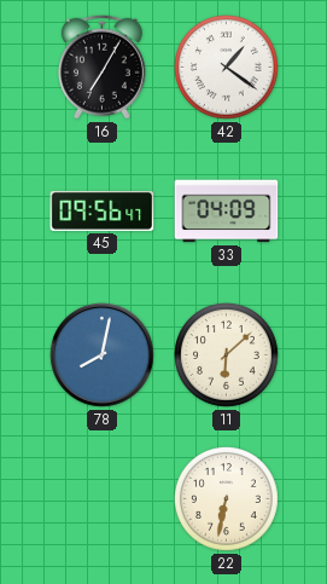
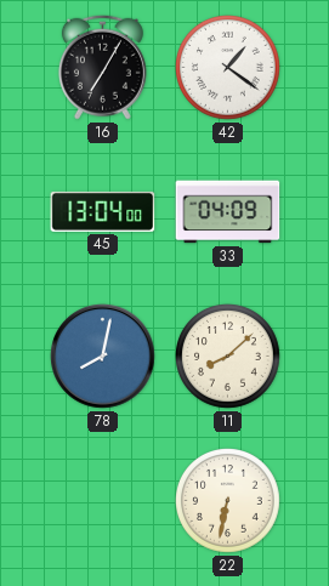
45: 09:56 -> 13:04
11: 6:08 -> 8:08
